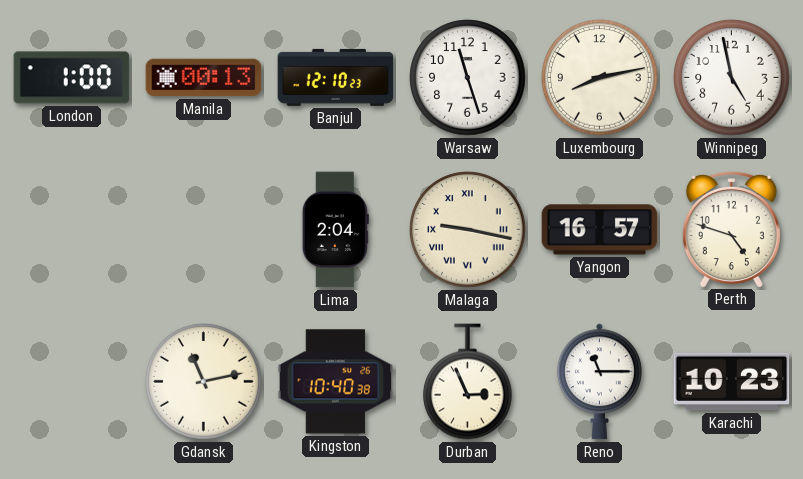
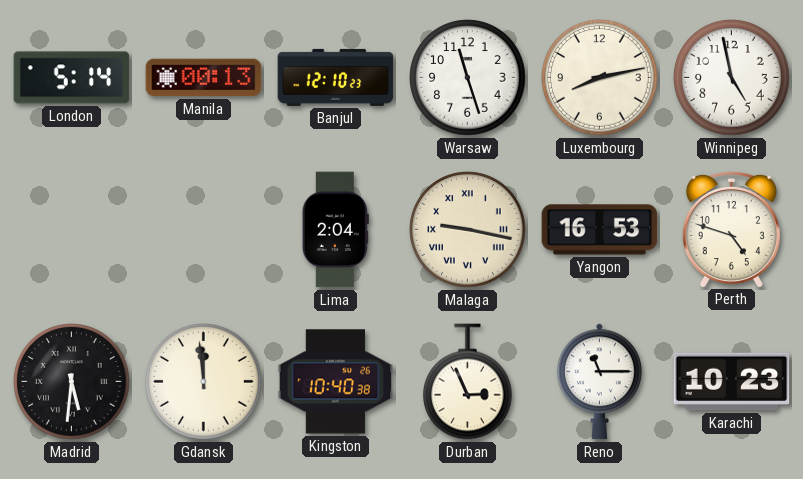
London: 1:00 -> 5:14
Yangon: 16:57 -> 16:53
Madrid: none -> 5:31
Gdansk: 11:13 -> 11:59
